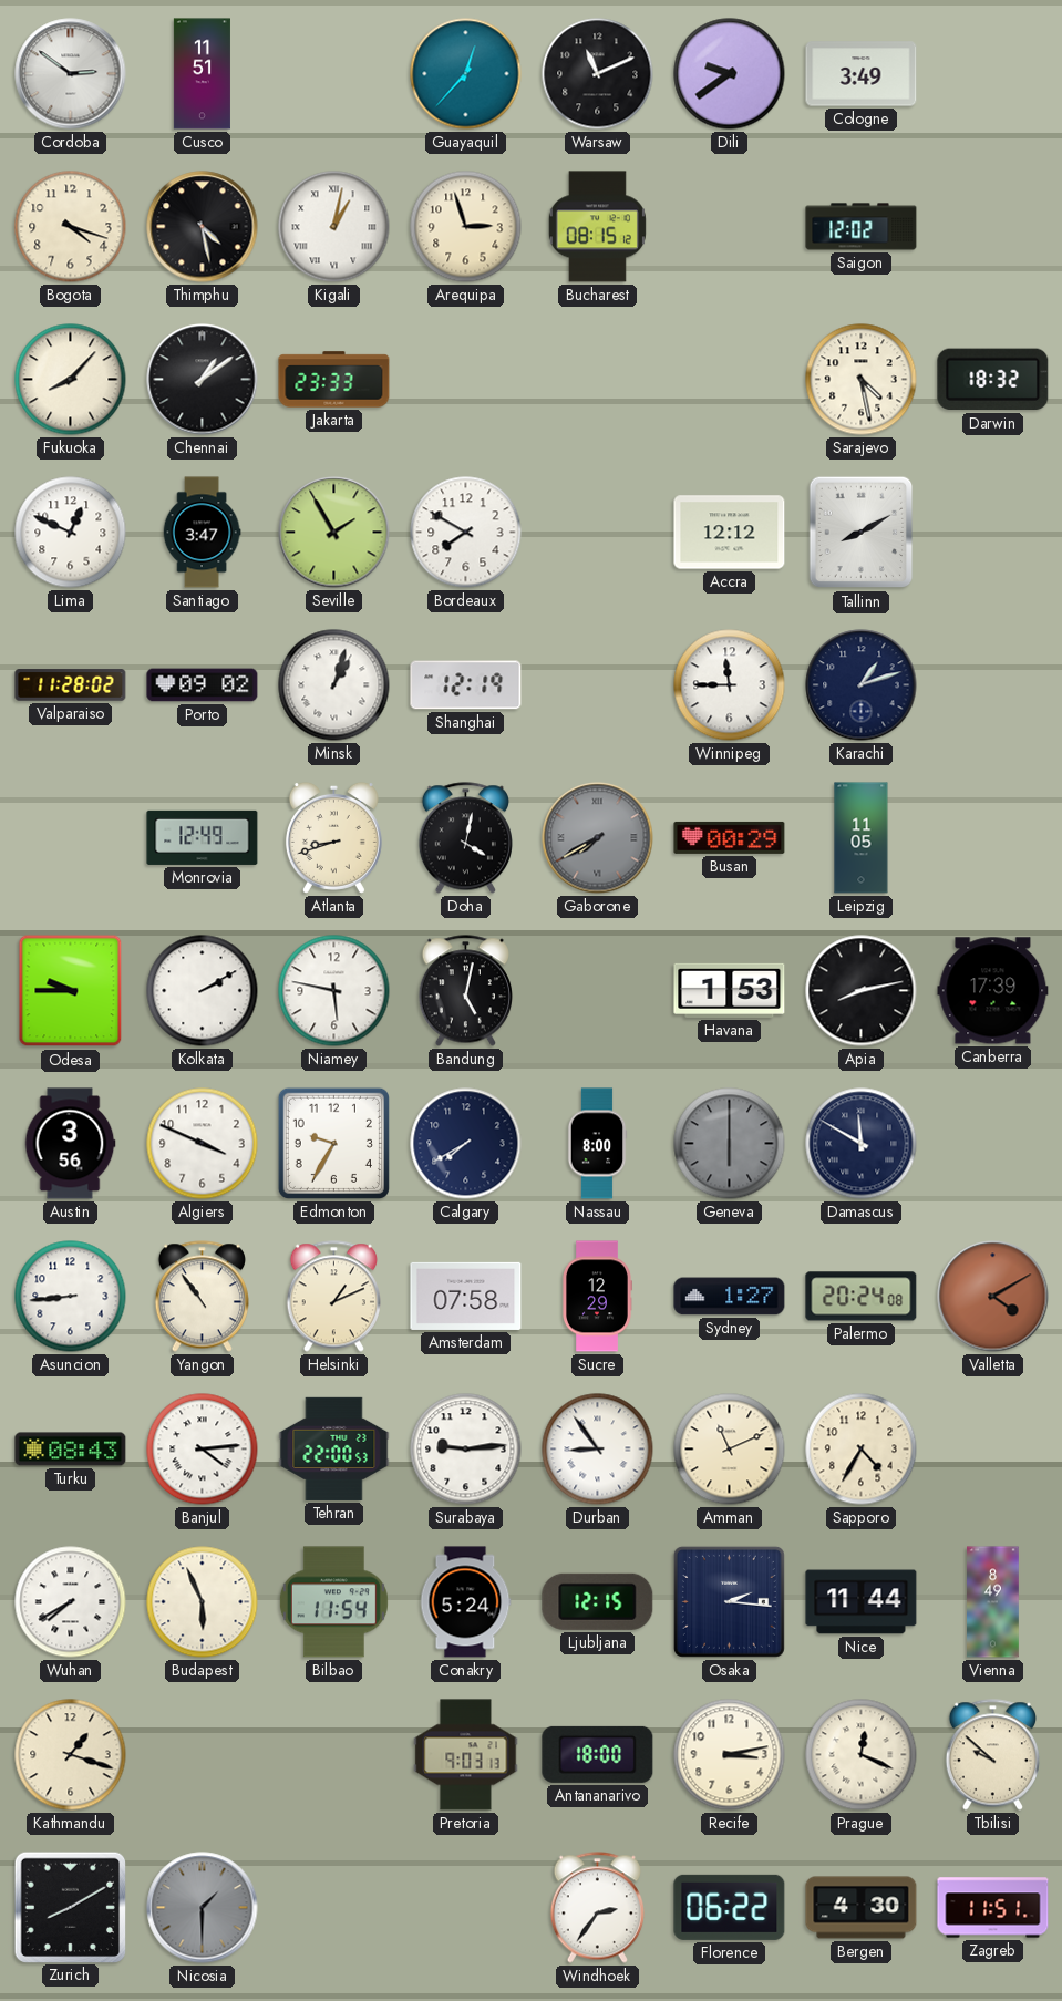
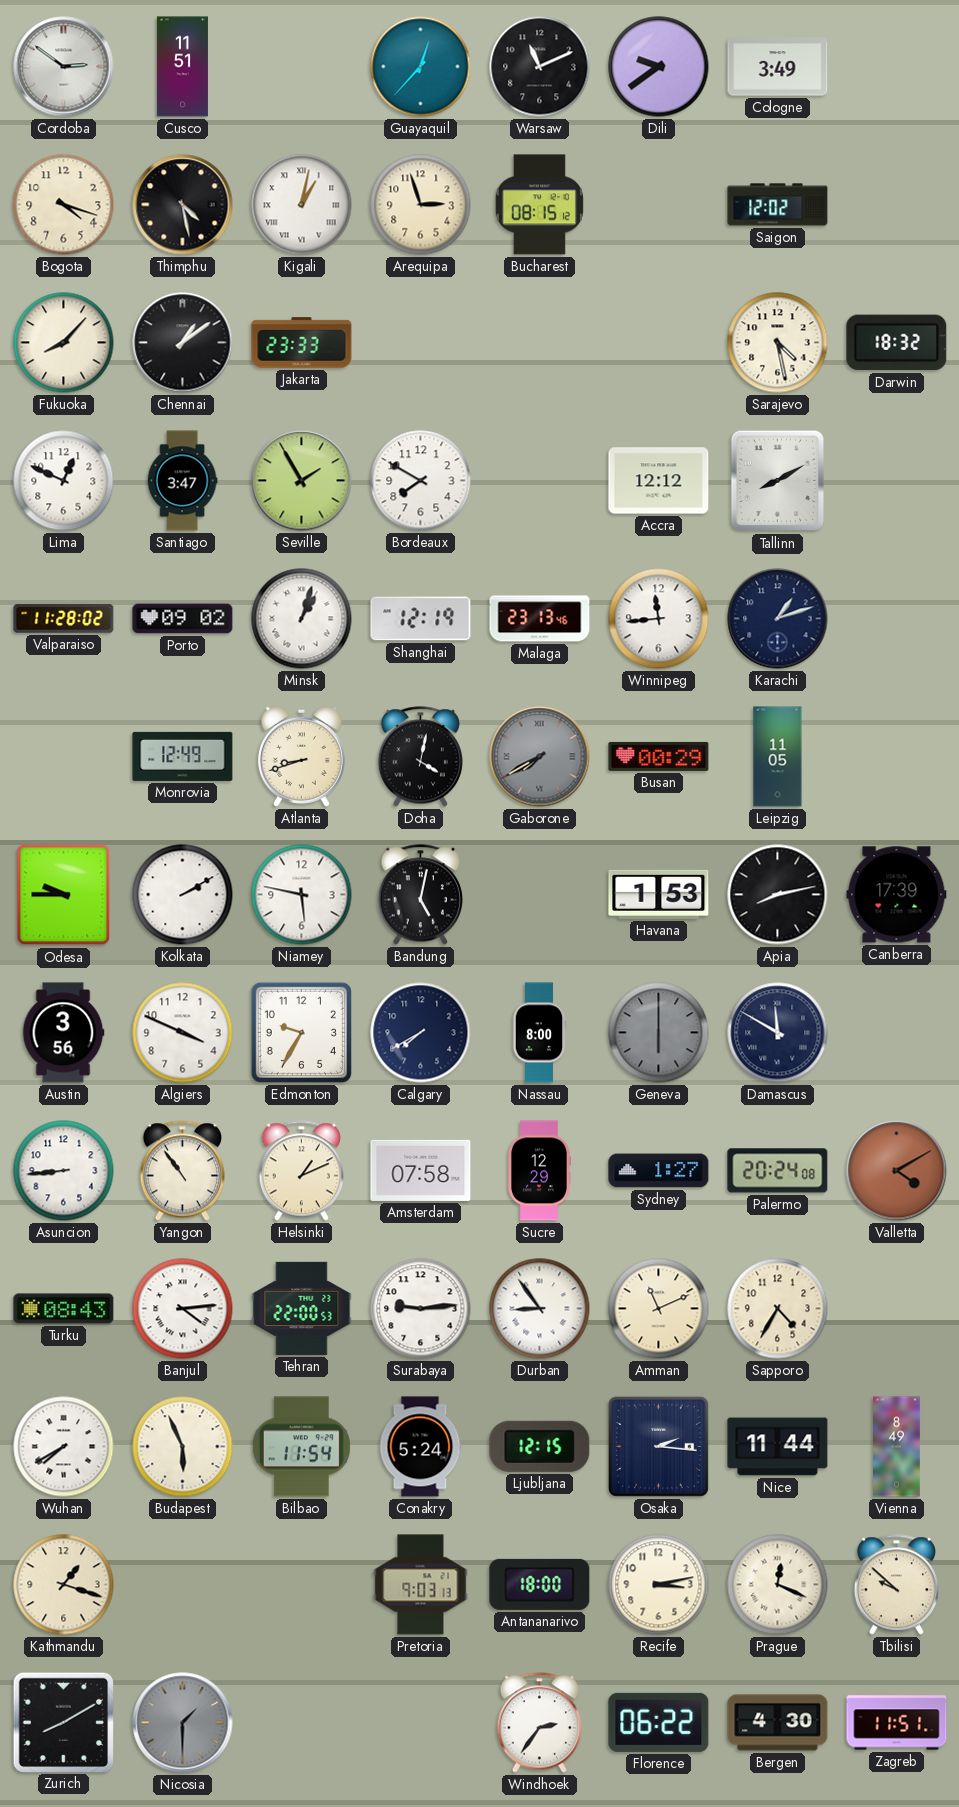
Malaga: none -> 23:13
Winnipeg: 11:45 -> 11:44
